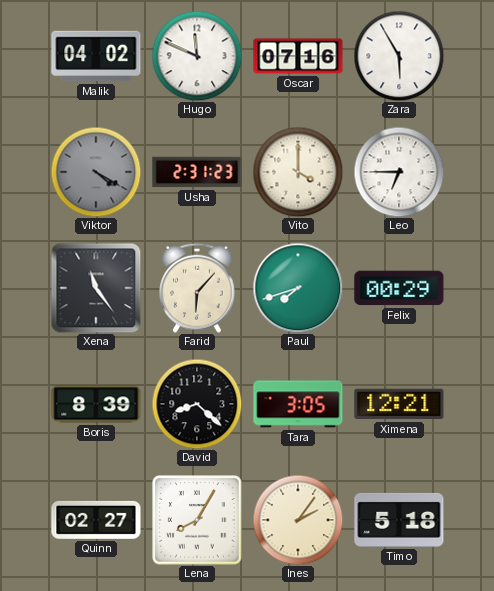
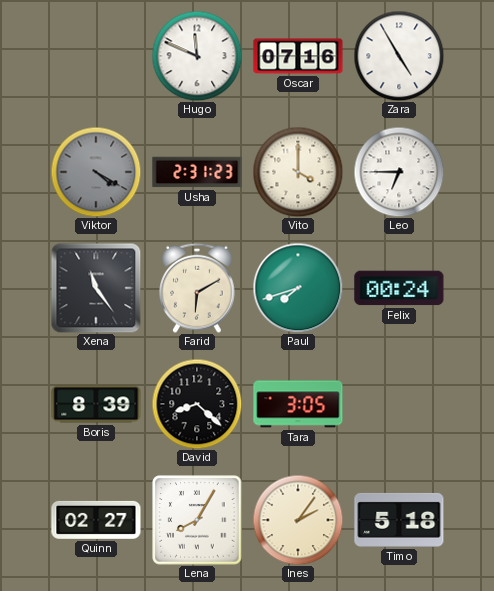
Malik: 04:02 -> none
Zara: 5:55 -> 4:55
Farid: 6:07 -> 6:10
Felix: 00:29 -> 00:24
Ximena: 12:21 -> none
